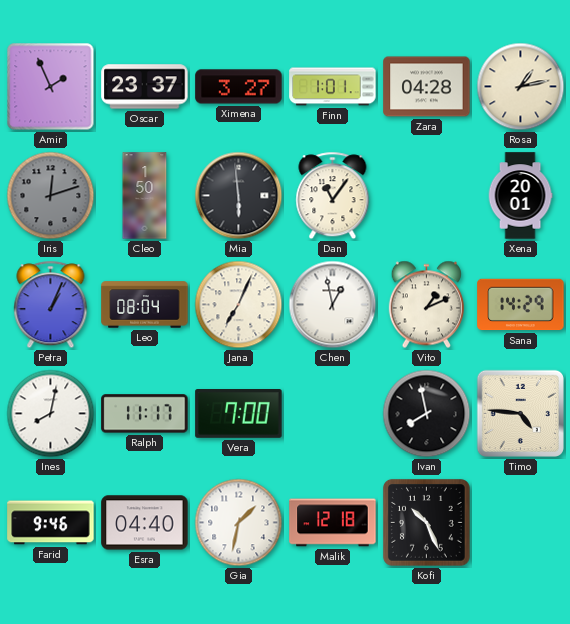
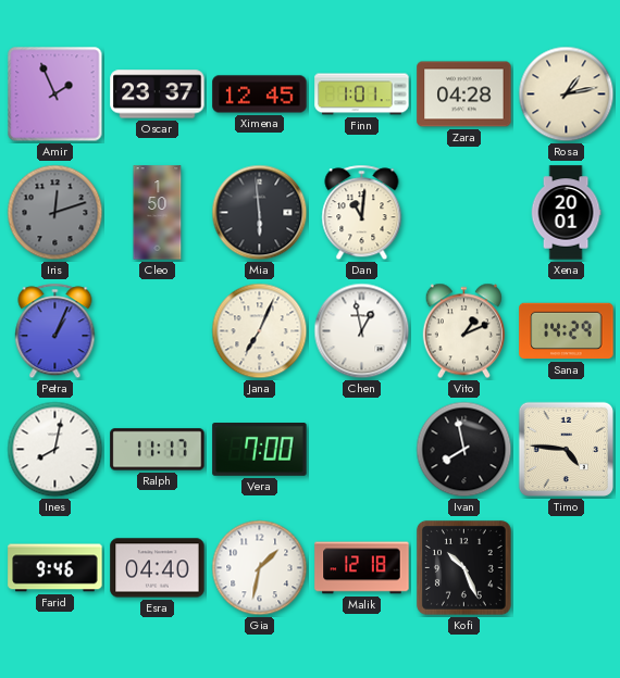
Ximena: 3:27 -> 12:45
Dan: 11:06 -> 11:01
Leo: 08:04 -> none
